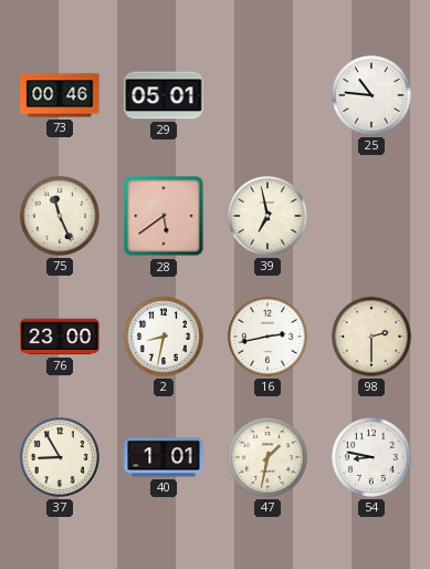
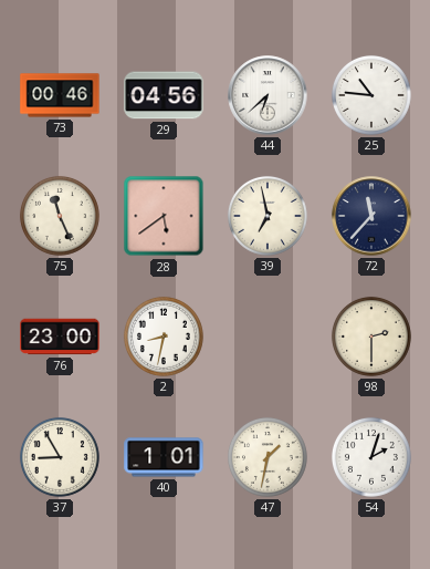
29: 05:01 -> 04:56
44: none -> 6:38
72: none -> 11:37
16: 2:43 -> none
54: 8:47 -> 2:03
